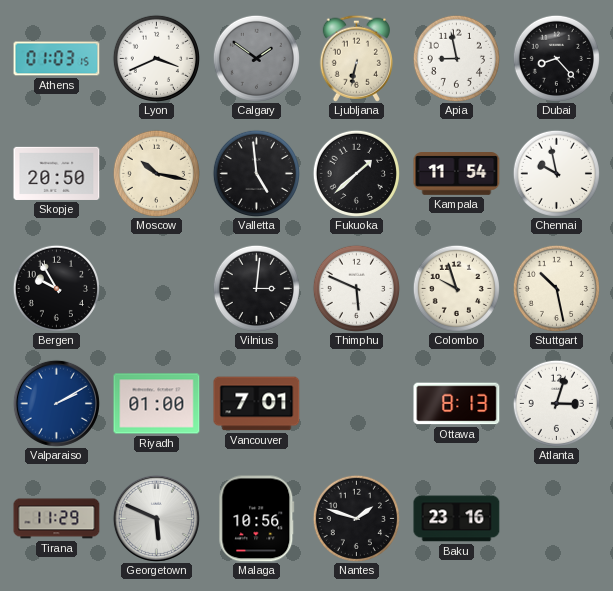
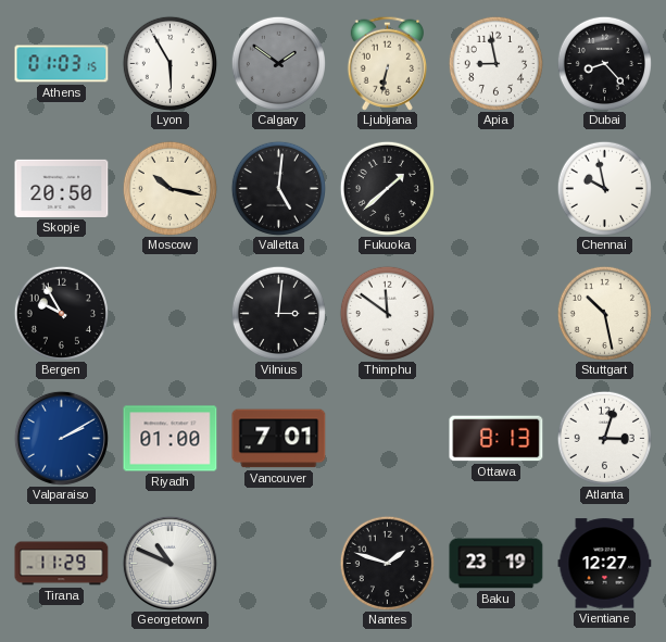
Lyon: 3:41 -> 5:55
Valletta: 4:59 -> 5:01
Kampala: 11:54 -> none
Thimphu: 5:49 -> 11:51
Colombo: 9:57 -> none
Georgetown: 5:49 -> 10:49
Malaga: 10:56 -> none
Baku: 23:16 -> 23:19
Vientiane: none -> 12:27
